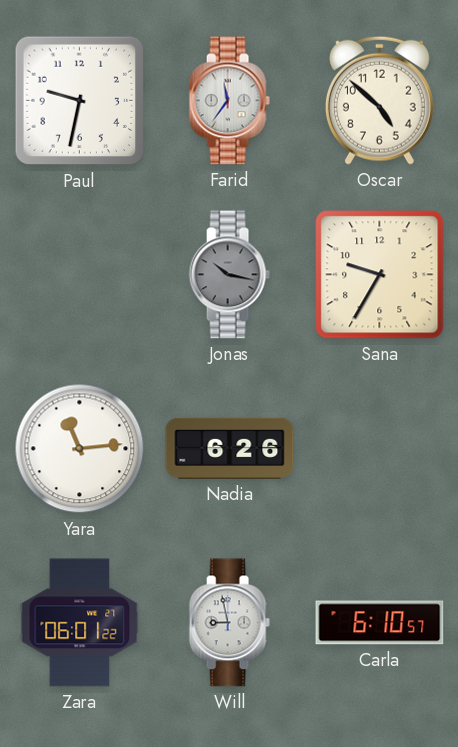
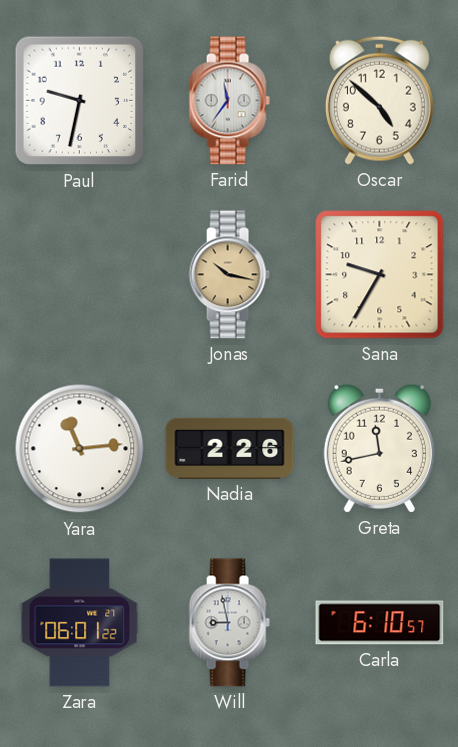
Jonas dial: grey -> champagne
Nadia: 6:26 -> 2:26
Greta: none -> 11:43
